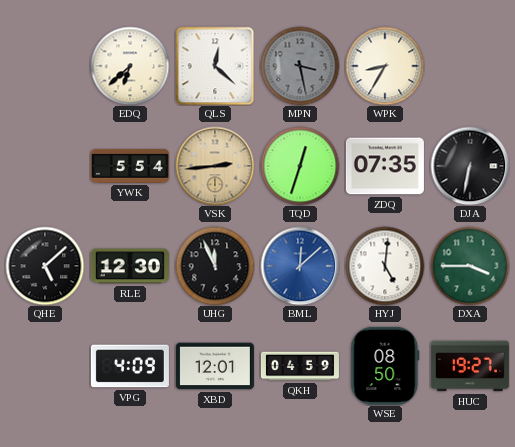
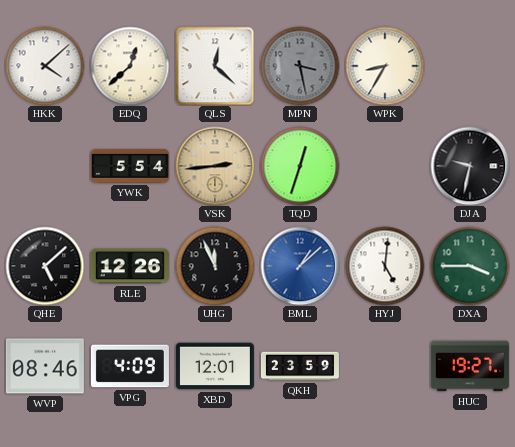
HKK: none -> 4:08
EDQ: 6:38 -> 12:38
ZDQ: 07:35 -> none
DJA: 6:32 -> 9:32
RLE: 12:30 -> 12:26
BML: 12:08 -> 1:08
WVP: none -> 08:46
QKH: 04:59 -> 23:59
WSE: 08:50 -> none
